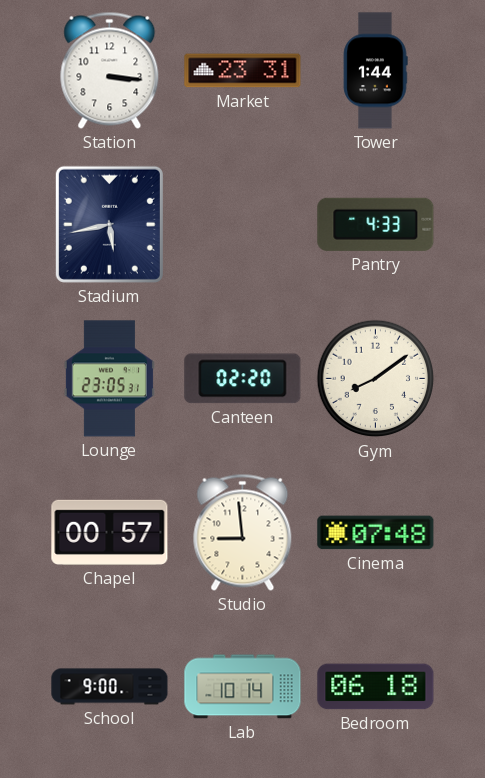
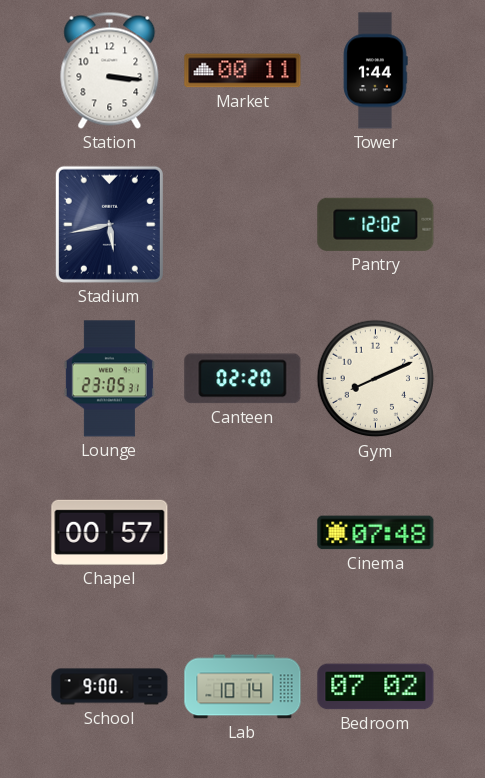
Market: 23:31 -> 00:11
Pantry: 4:33 -> 12:02
Gym: 8:09 -> 8:11
Studio: 8:59 -> none
Bedroom: 06:18 -> 07:02
